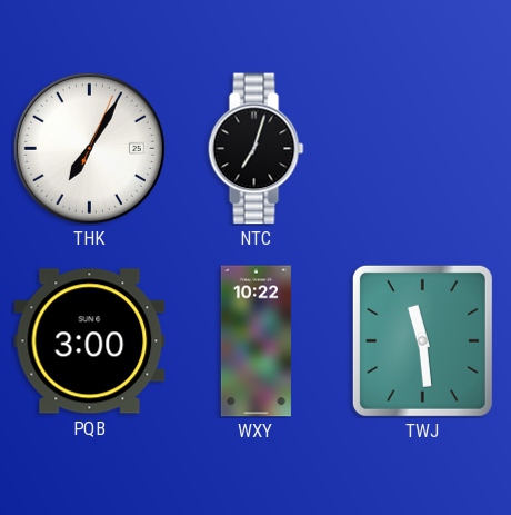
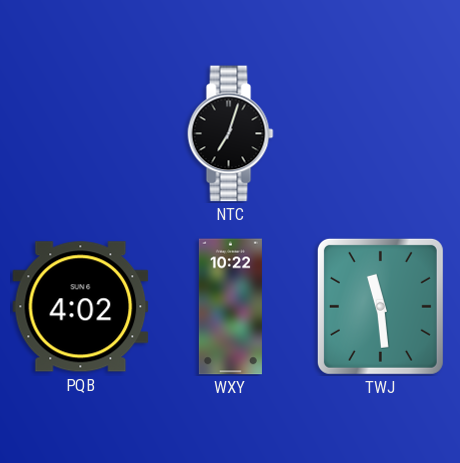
THK: 7:05 -> none
PQB: 3:00 -> 4:02
